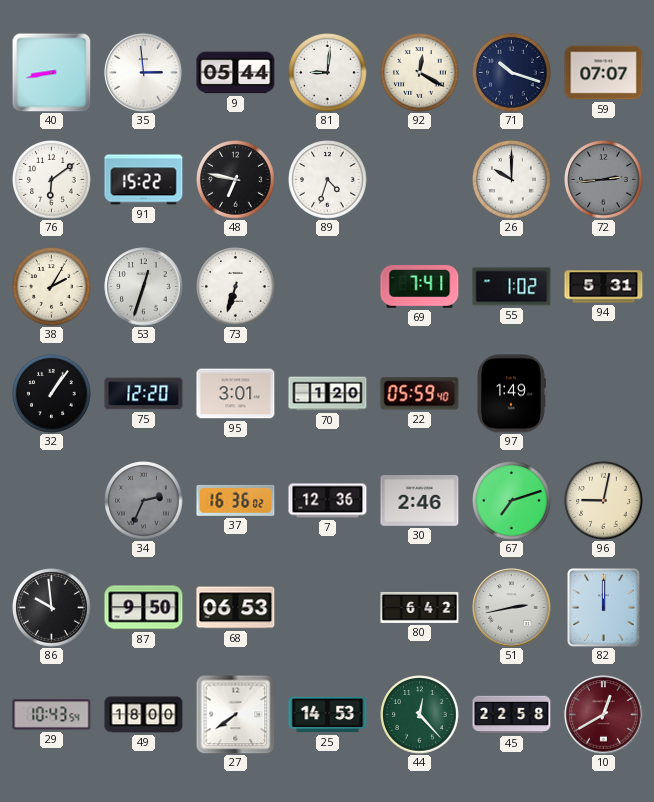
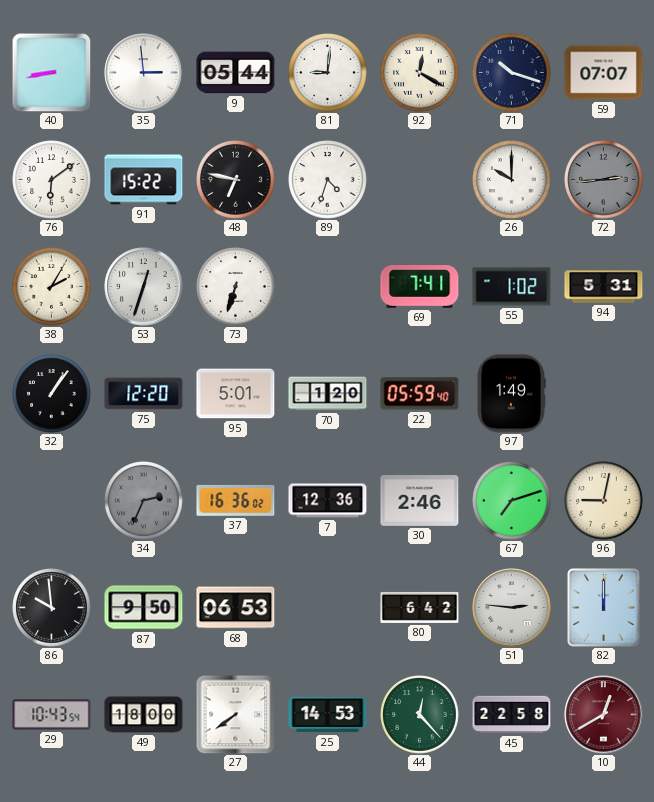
95: 3:01 -> 5:01
51: 2:43 -> 2:46
